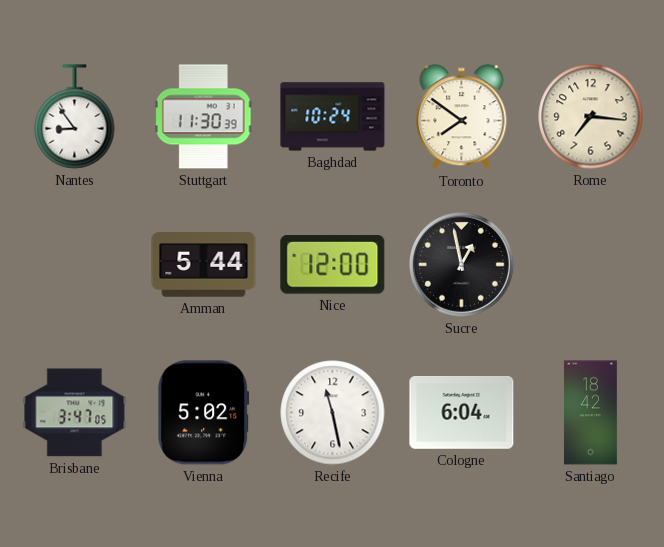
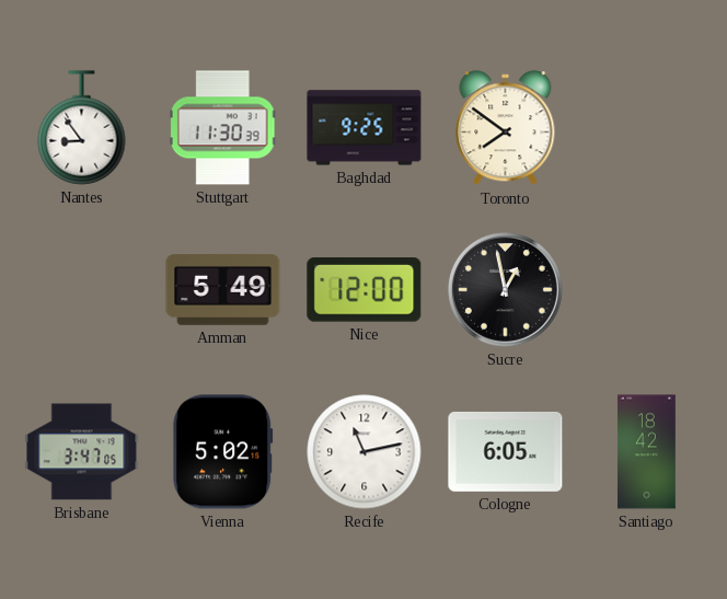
Baghdad: 10:24 -> 9:25
Rome: 7:16 -> none
Amman: 5:44 -> 5:49
Recife: 11:28 -> 11:13
Cologne: 6:04 -> 6:05
